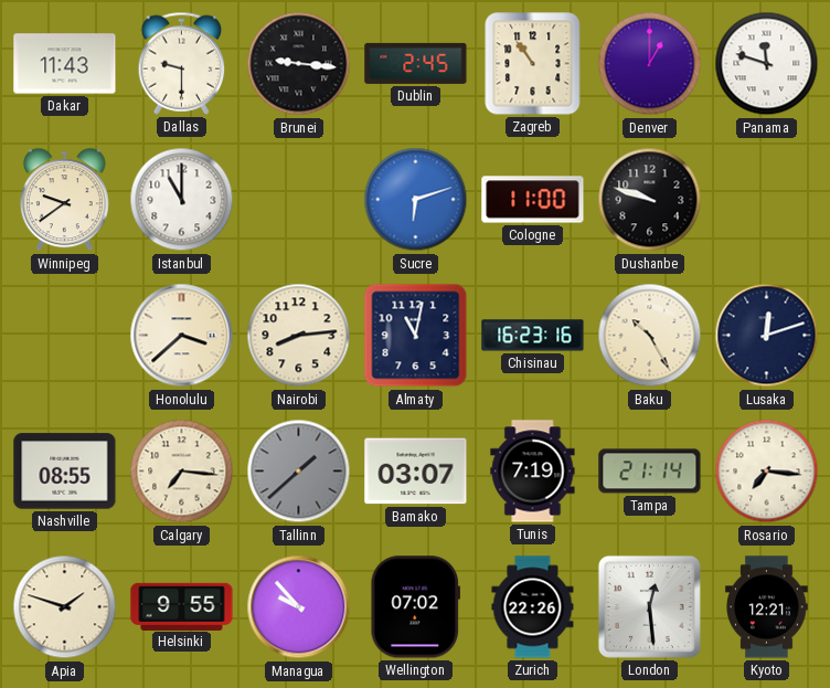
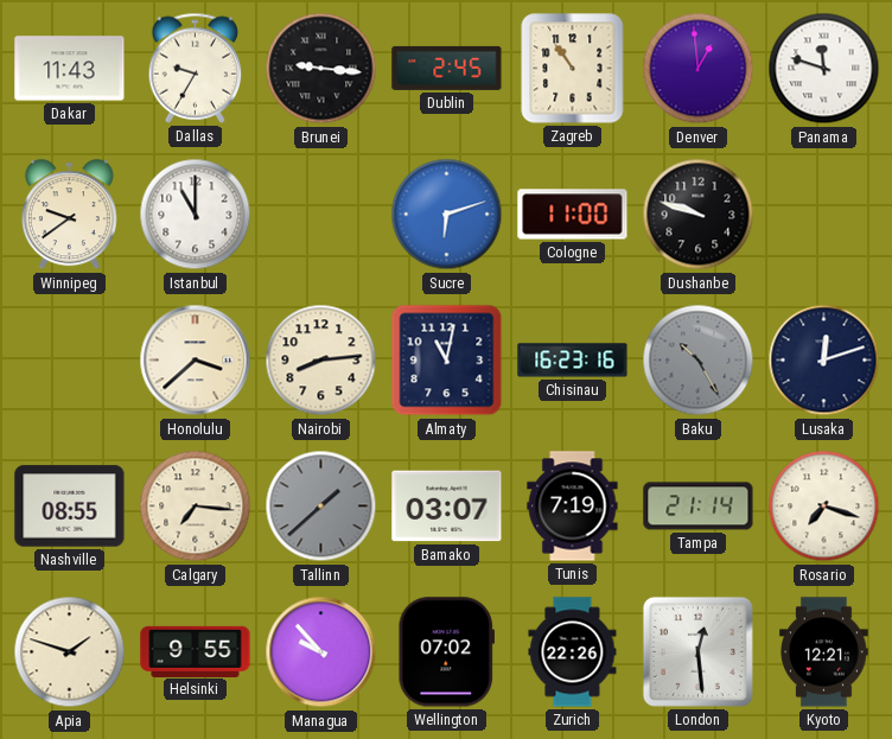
Dallas: 9:30 -> 9:35
Denver: 1:00 -> 12:59
Baku dial: cream -> grey
Rosario: 7:16 -> 7:18
